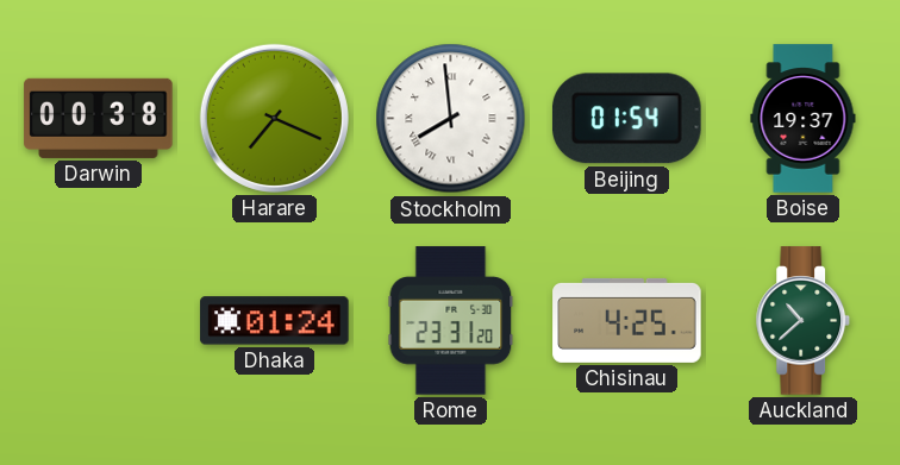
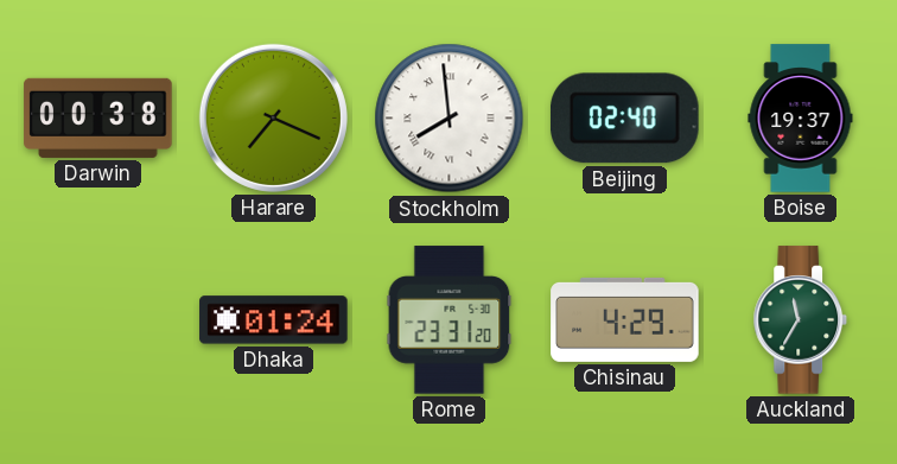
Beijing: 01:54 -> 02:40
Chisinau: 4:25 -> 4:29
Auckland: 10:38 -> 11:35
